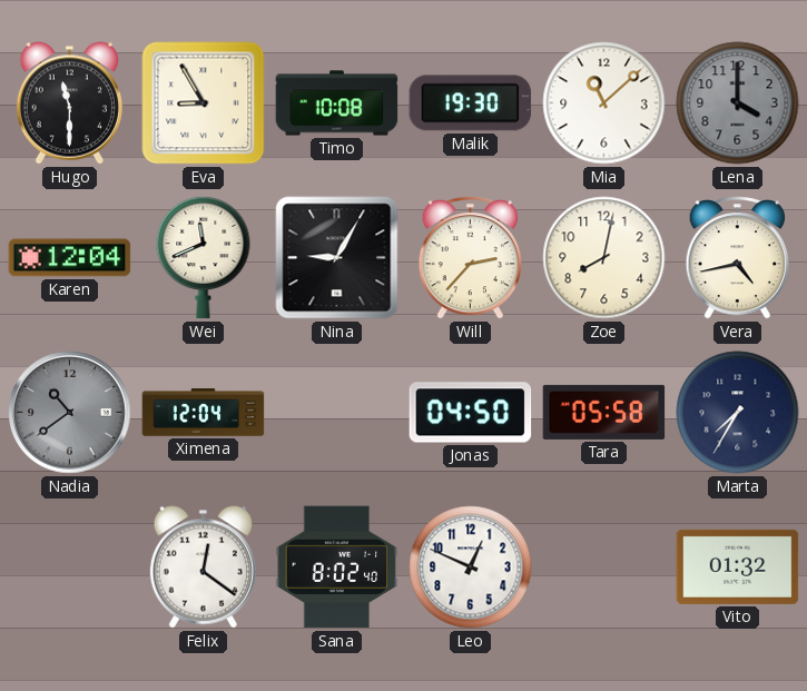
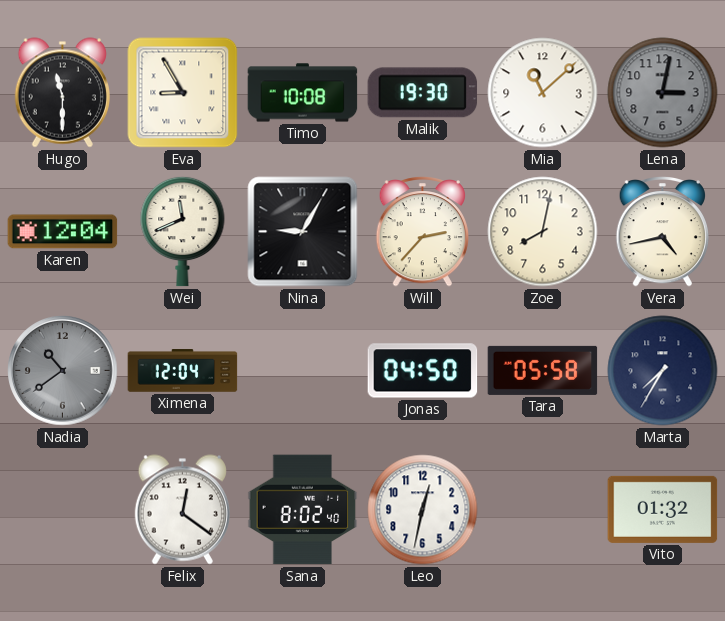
Lena: 4:00 -> 3:02
Leo: 12:49 -> 12:32
